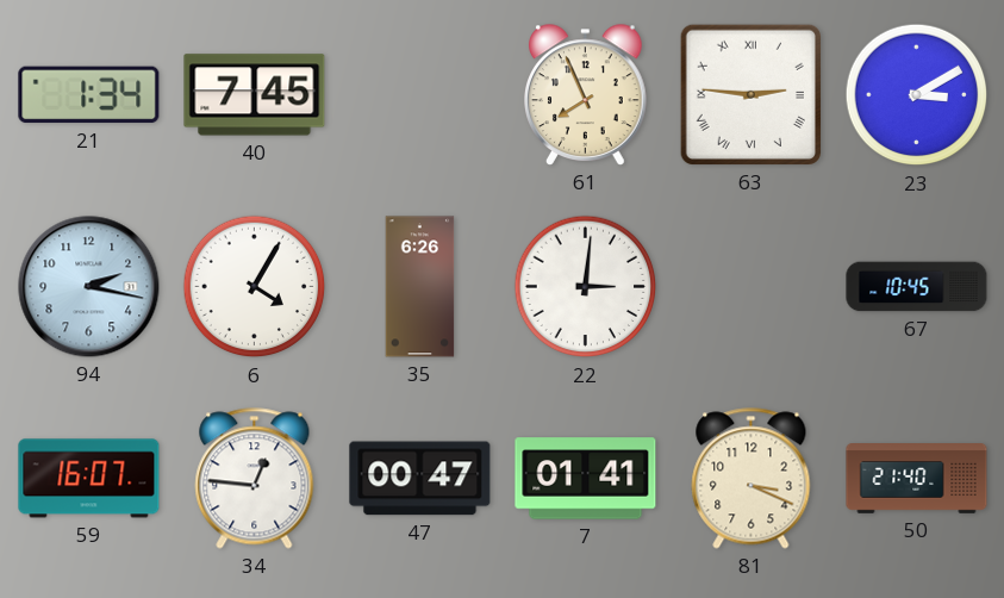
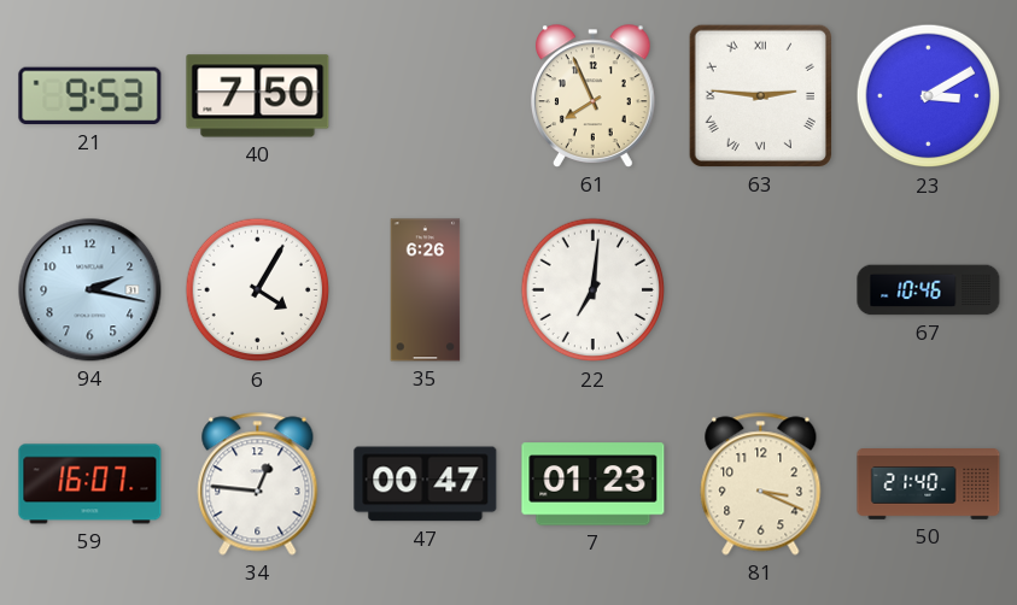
21: 1:34 -> 9:53
40: 7:45 -> 7:50
22: 3:01 -> 7:01
67: 10:45 -> 10:46
7: 01:41 -> 01:23
